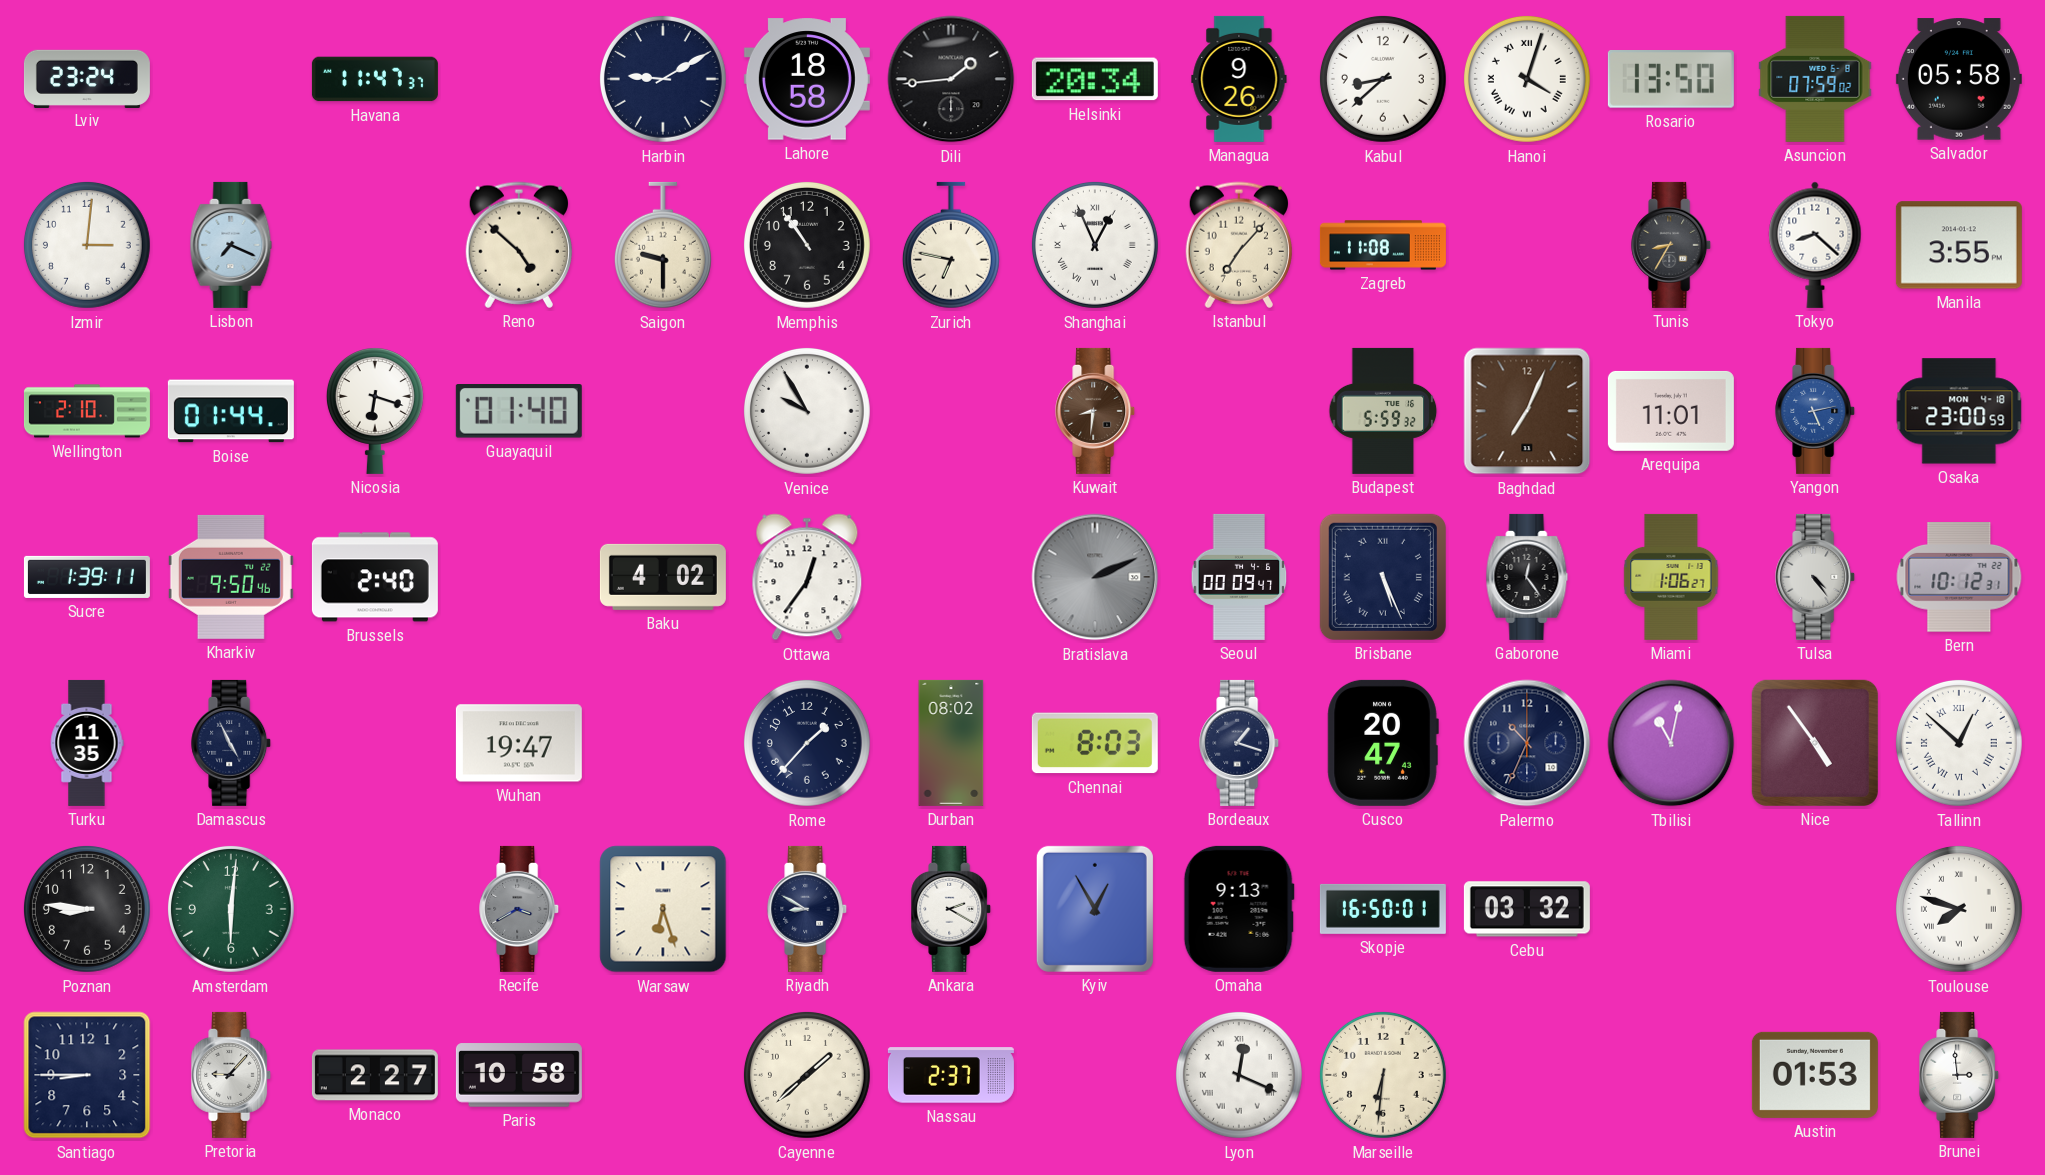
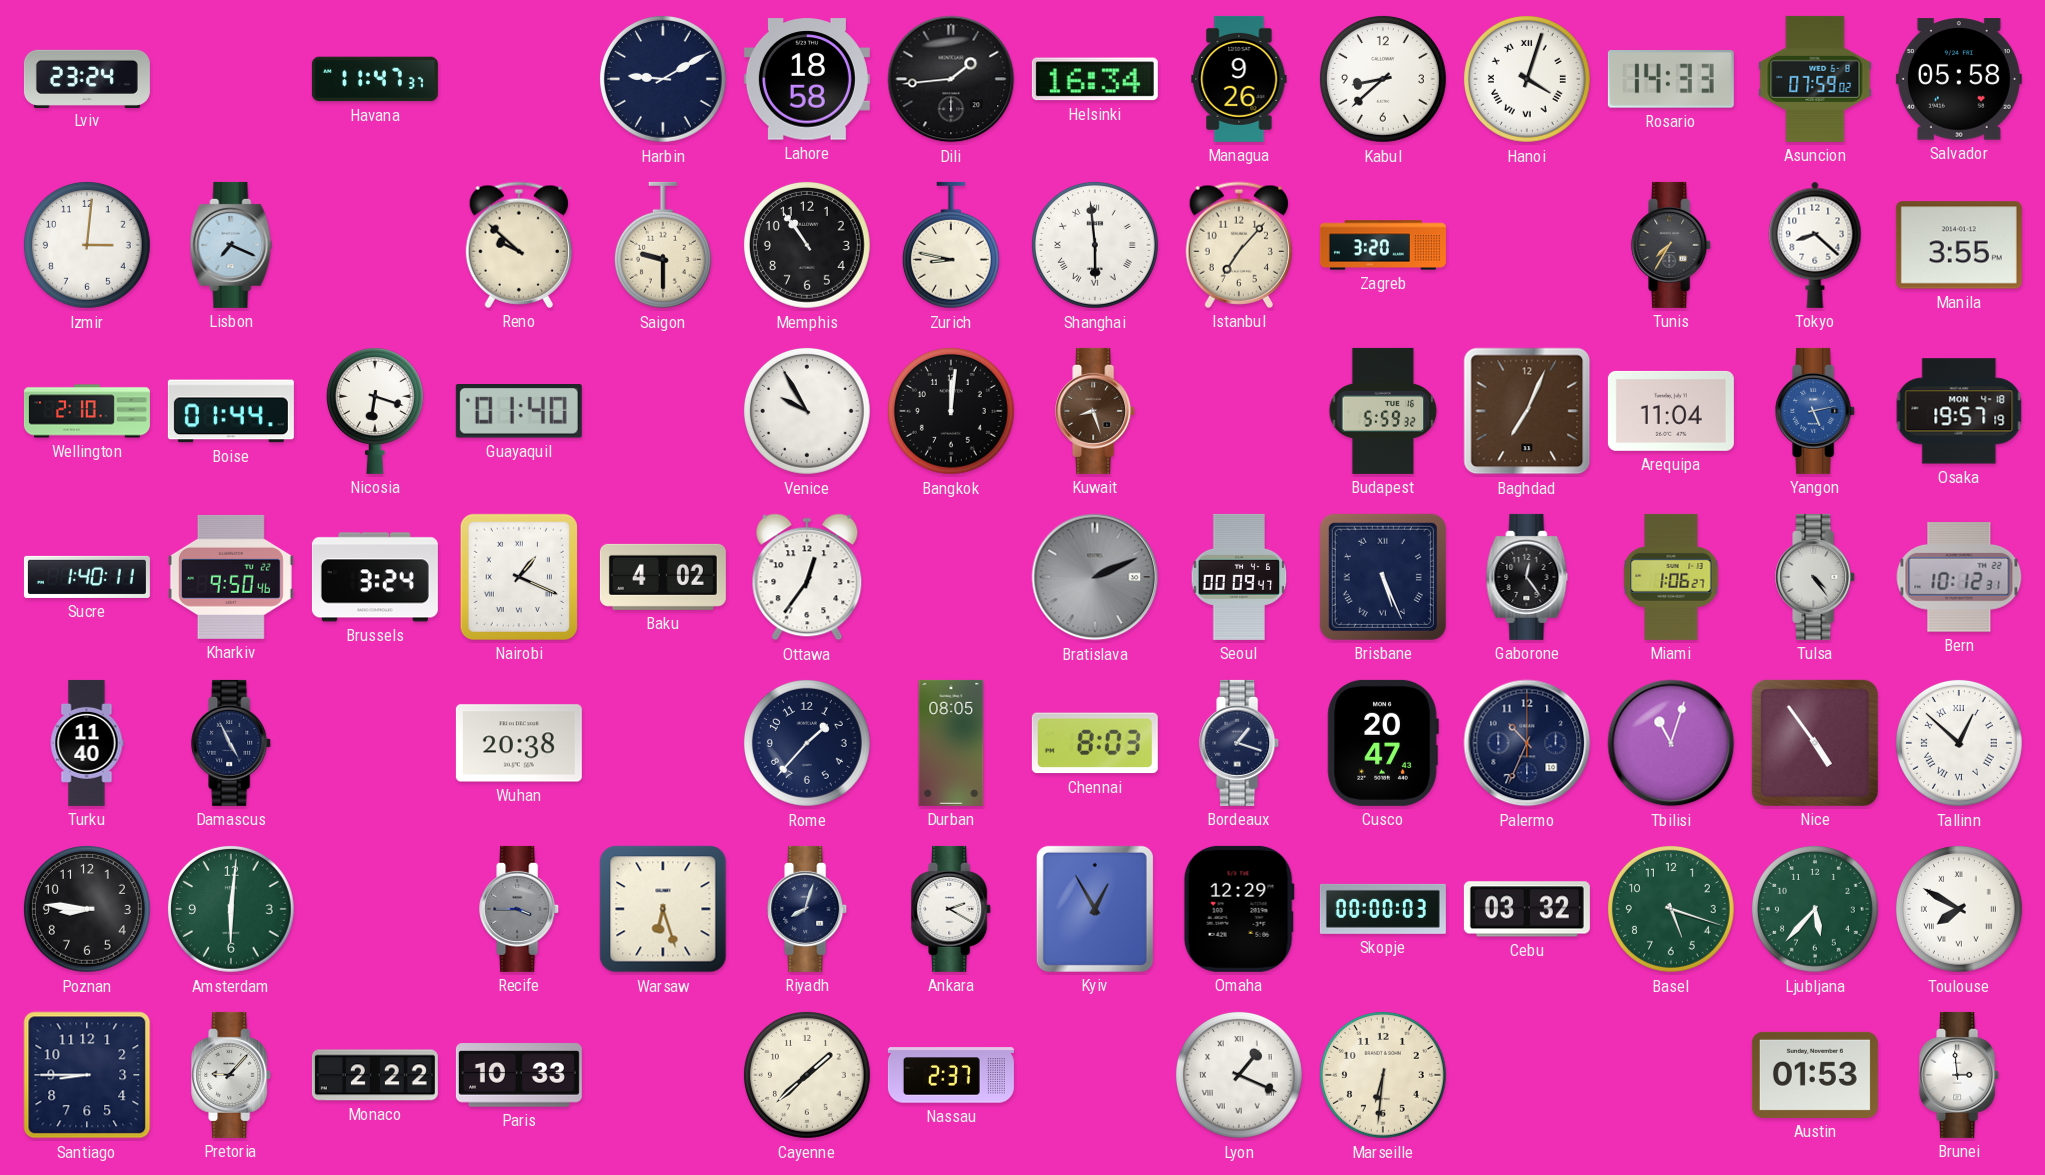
Helsinki: 20:34 -> 16:34
Rosario: 13:50 -> 14:33
Reno: 4:52 -> 9:52
Zurich: 6:47 -> 8:47
Shanghai: 12:56 -> 5:59
Zagreb: 11:08 -> 3:20
Tunis: 8:35 -> 7:35
Bangkok: none -> 12:01
Kuwait: 8:31 -> 8:27
Arequipa: 11:01 -> 11:04
Osaka: 23:00 -> 19:57
Sucre: 1:39 -> 1:40
Brussels: 2:40 -> 3:24
Nairobi: none -> 1:19
Turku: 11:35 -> 11:40
Wuhan: 19:47 -> 20:38
Durban: 08:02 -> 08:05
Tbilisi: 11:02 -> 11:03
Recife: 3:40 -> 3:45
Riyadh: 8:50 -> 8:03
Omaha: 9:13 -> 12:29
Skopje: 16:50 -> 00:00
Basel: none -> 5:18
Ljubljana: none -> 5:37
Toulouse: 7:48 -> 7:50
Monaco: 2:27 -> 2:22
Paris: 10:58 -> 10:33
Lyon: 12:19 -> 1:19
